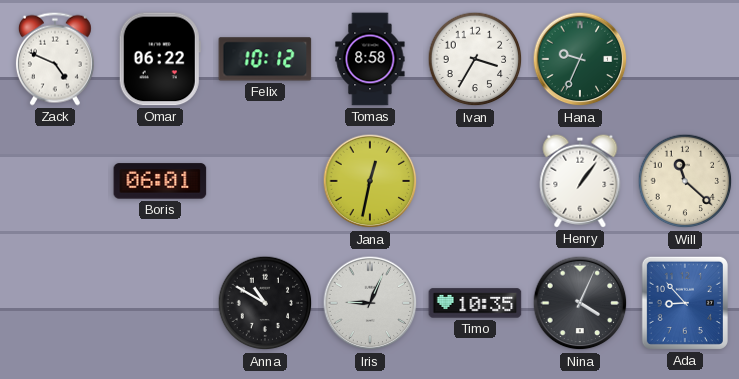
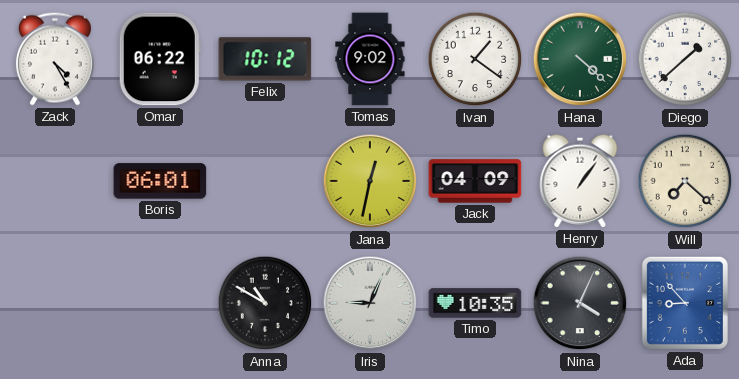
Zack: 4:49 -> 4:25
Tomas: 8:58 -> 9:02
Ivan: 3:35 -> 1:21
Hana: 9:34 -> 4:22
Diego: none -> 1:38
Jack: none -> 04:09
Will: 11:22 -> 7:22
